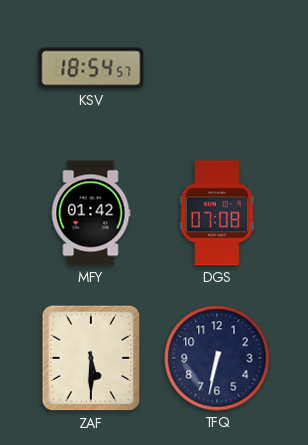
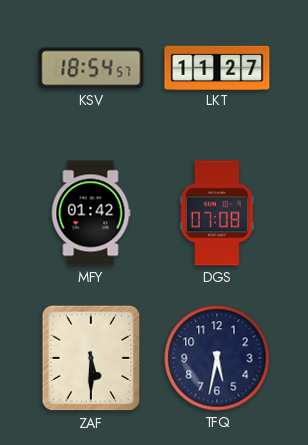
LKT: none -> 11:27
TFQ: 6:32 -> 5:32
